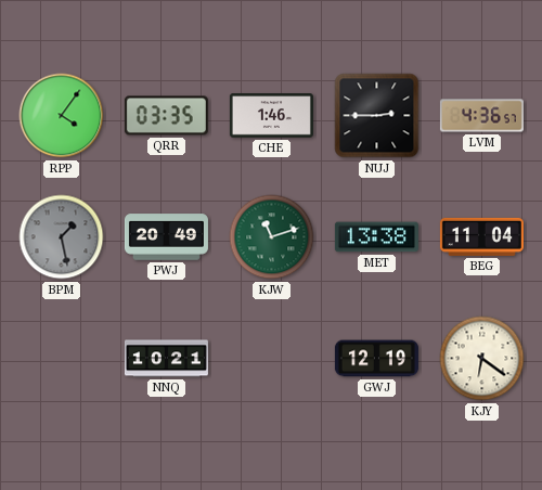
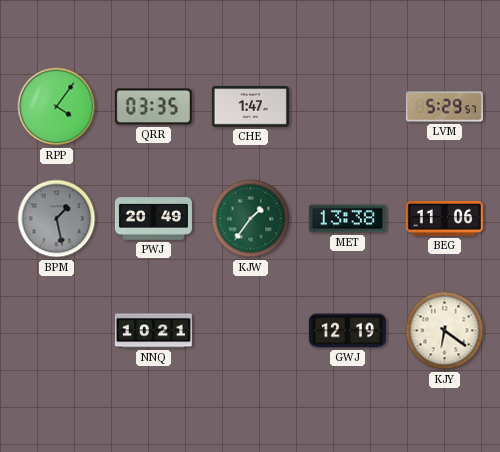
CHE: 1:46 -> 1:47
NUJ: 2:45 -> none
LVM: 4:36 -> 5:29
KJW: 11:12 -> 1:36
BEG: 11:04 -> 11:06
